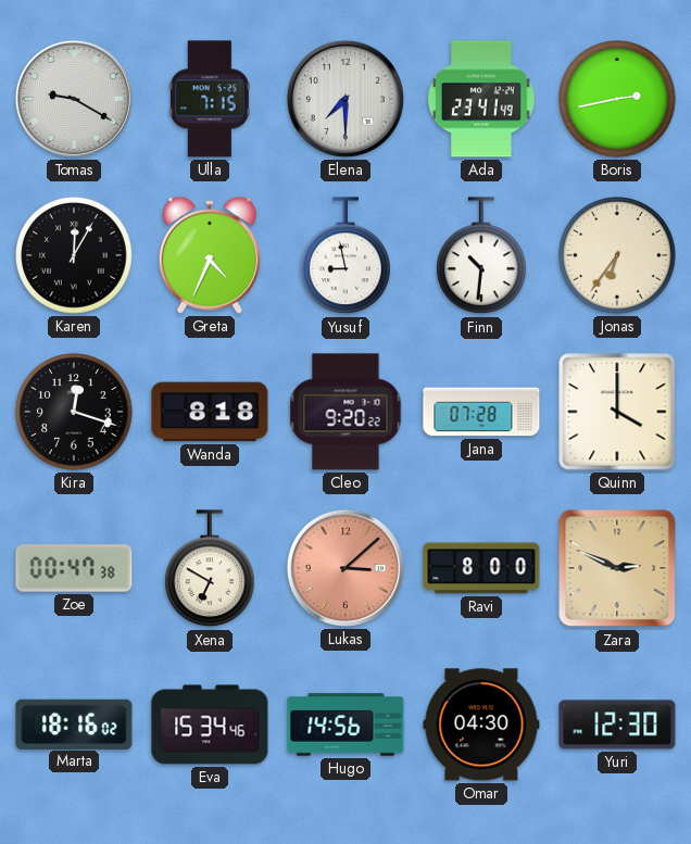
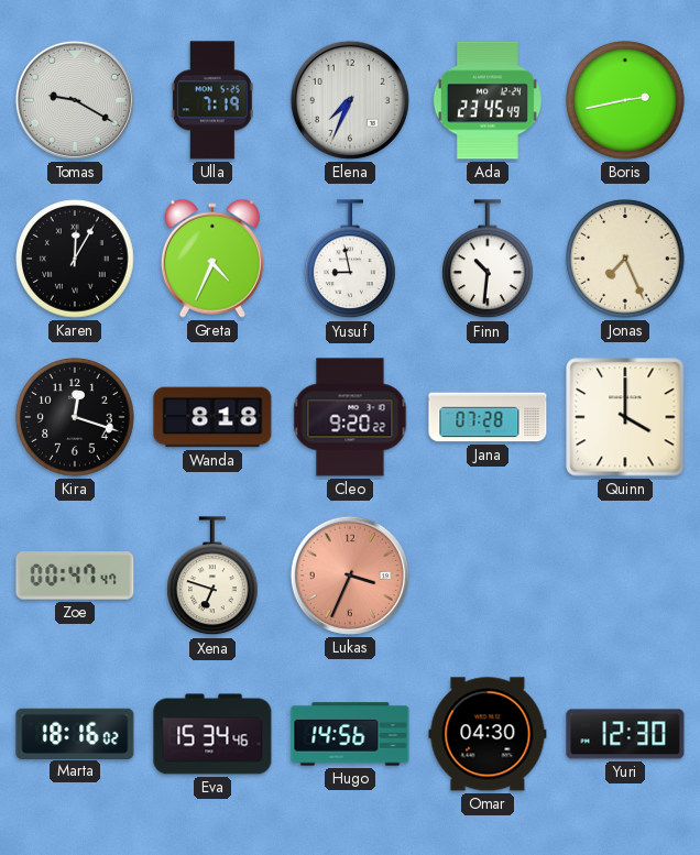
Ulla: 7:15 -> 7:19
Elena: 7:30 -> 7:34
Ada: 23:41 -> 23:45
Jonas: 6:36 -> 7:26
Zoe: 00:47:38 -> 00:47:47
Xena: 6:50 -> 6:48
Lukas: 3:08 -> 3:34
Ravi: 8:00 -> none
Zara: 2:49 -> none
